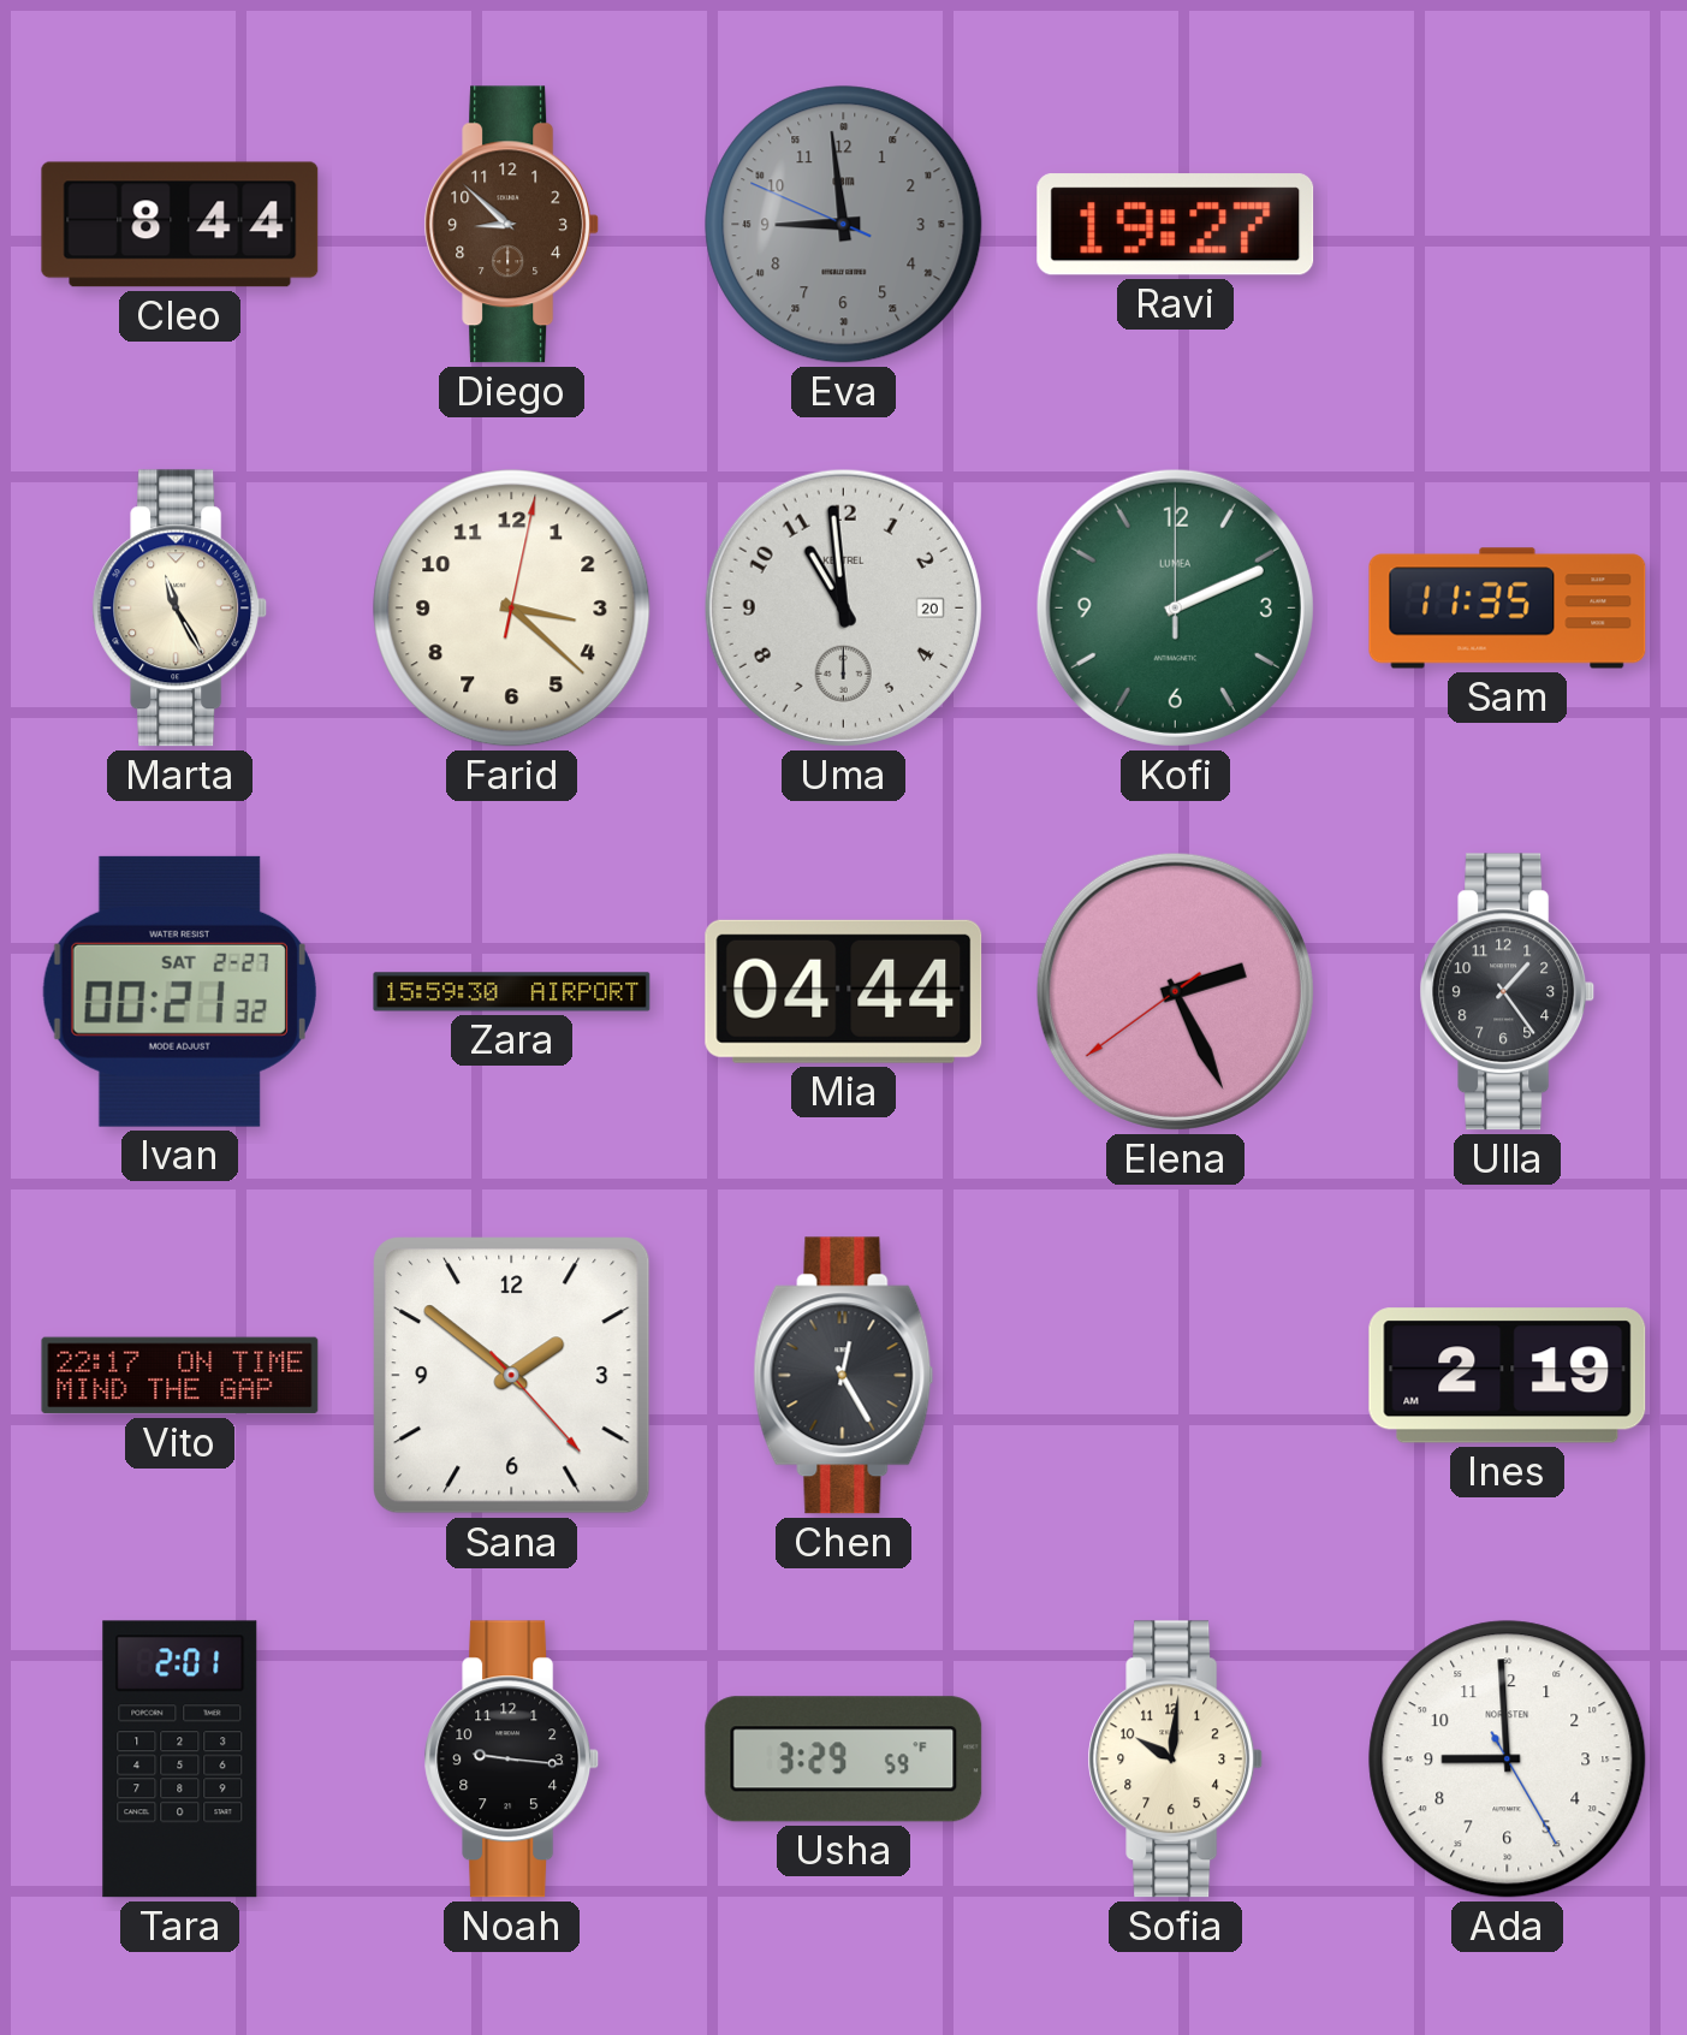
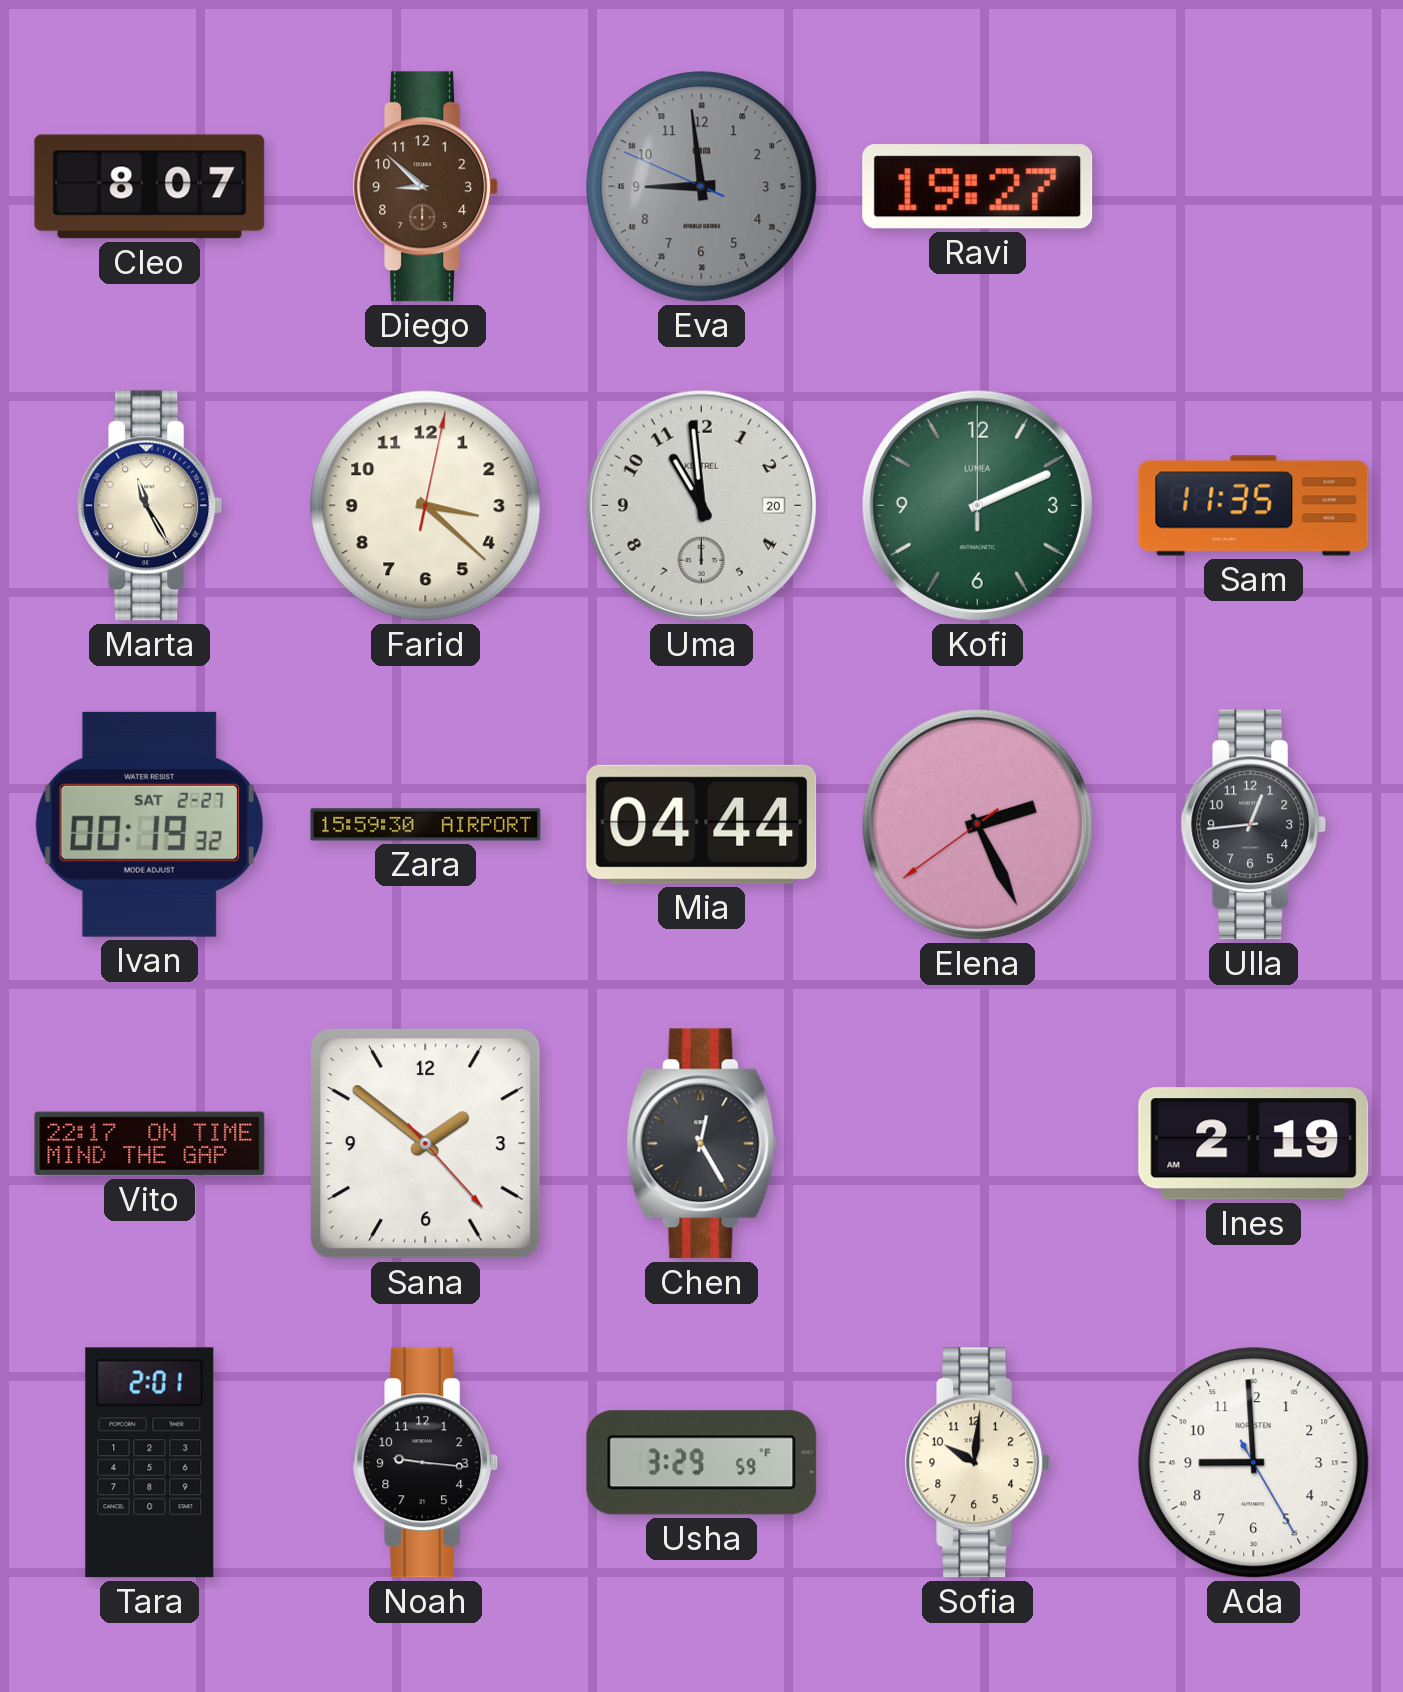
Cleo: 8:44 -> 8:07
Ivan: 00:21 -> 00:19
Ulla: 1:24 -> 12:44
